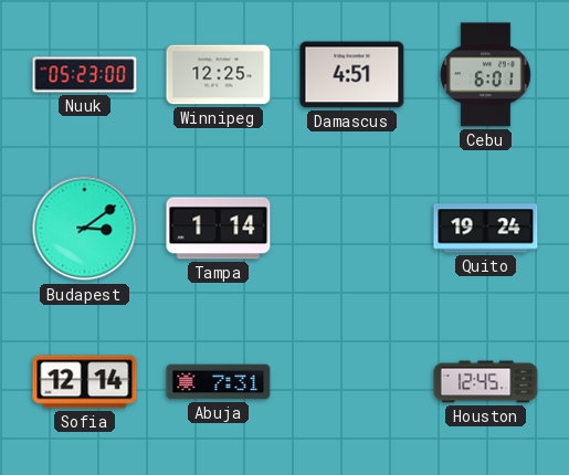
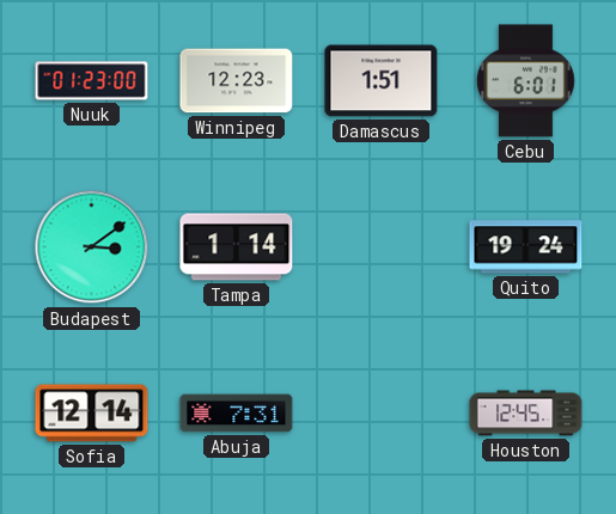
Nuuk: 05:23 -> 01:23
Winnipeg: 12:25 -> 12:23
Damascus: 4:51 -> 1:51
